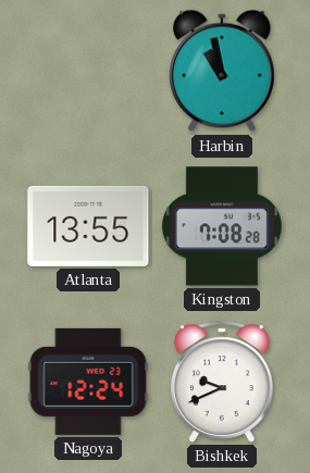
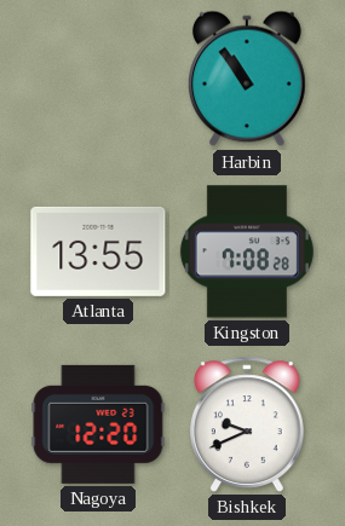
Harbin: 10:58 -> 10:54
Nagoya: 12:24 -> 12:20
